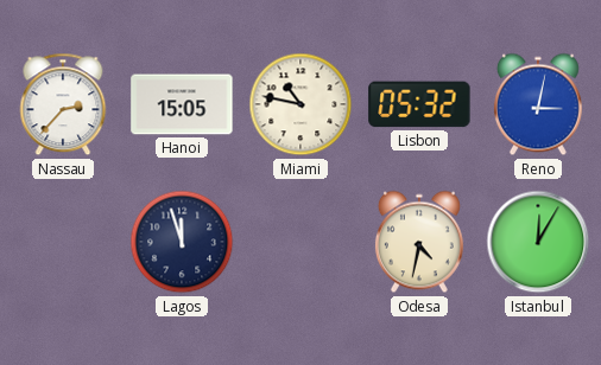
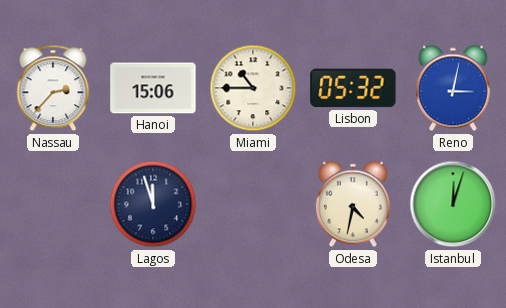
Hanoi: 15:05 -> 15:06
Miami: 10:47 -> 10:45
Istanbul: 12:05 -> 12:03
